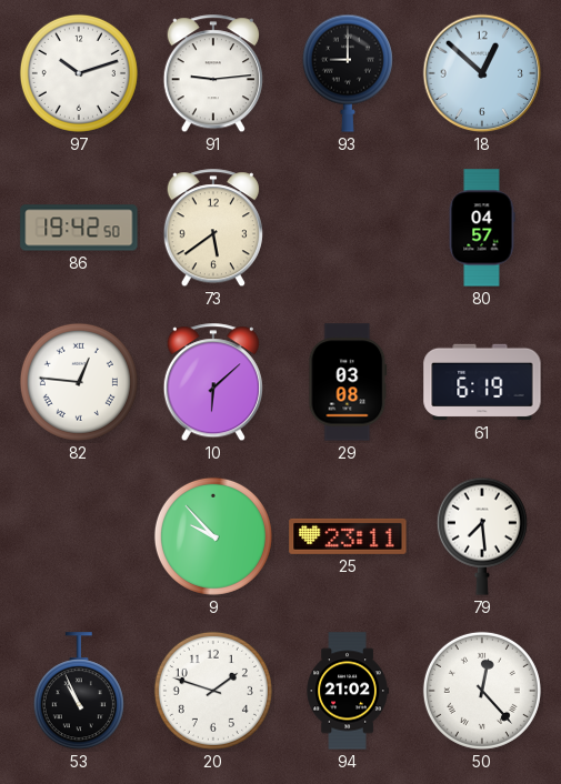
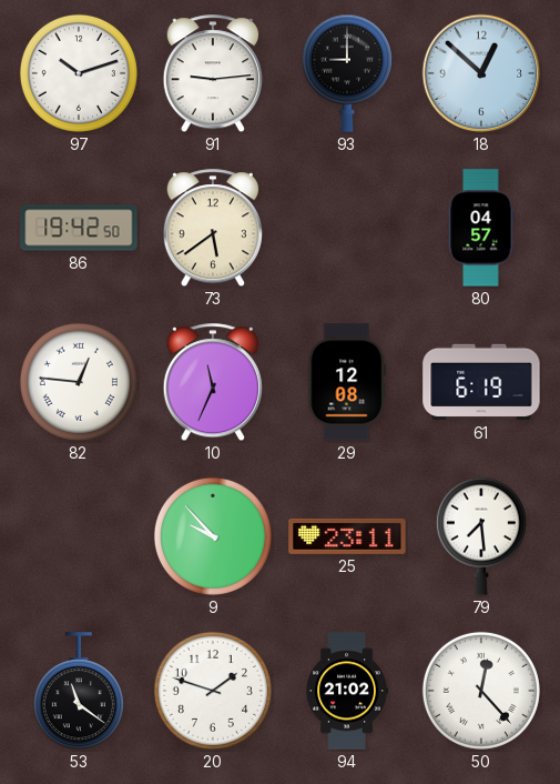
10: 6:08 -> 11:34
29: 03:08 -> 12:08
53: 10:56 -> 11:21
